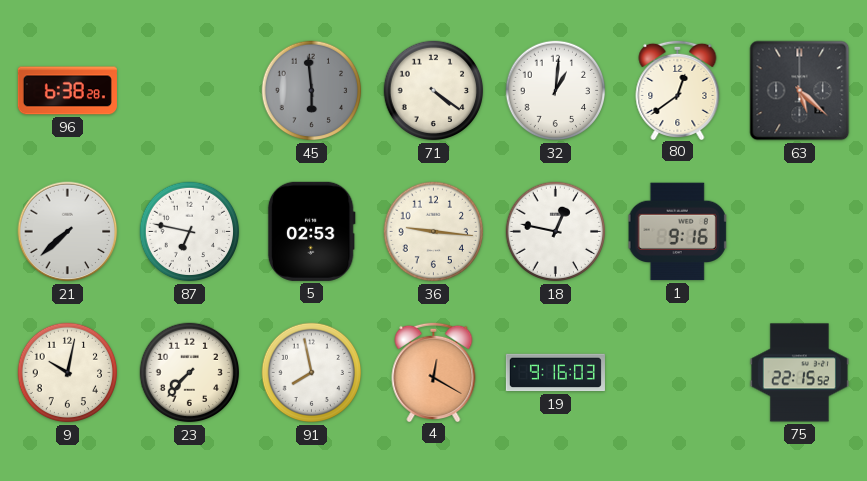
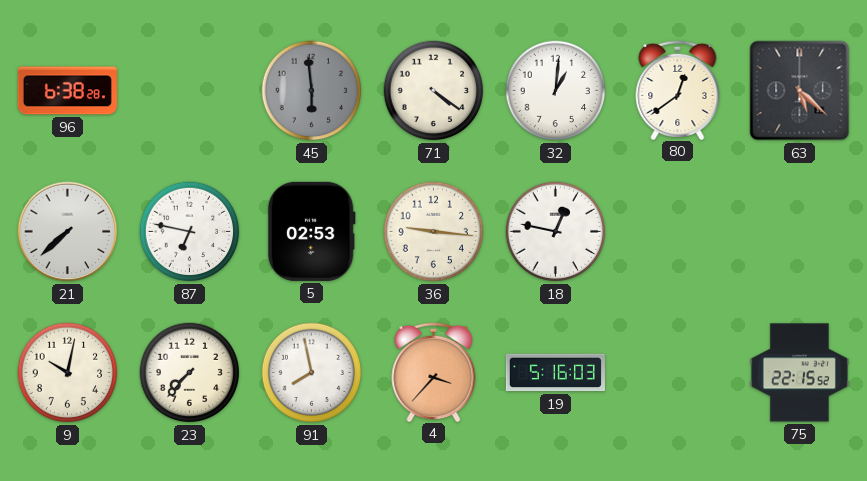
1: 9:16 -> none
4: 12:20 -> 3:37
19: 9:16 -> 5:16
